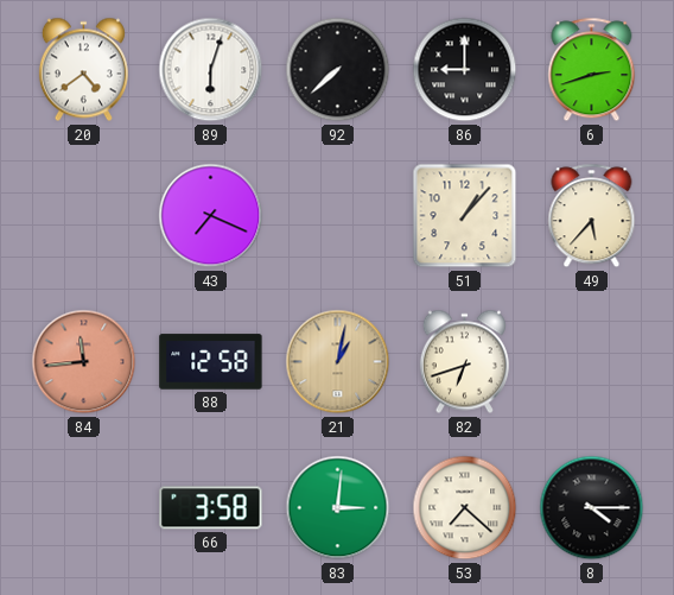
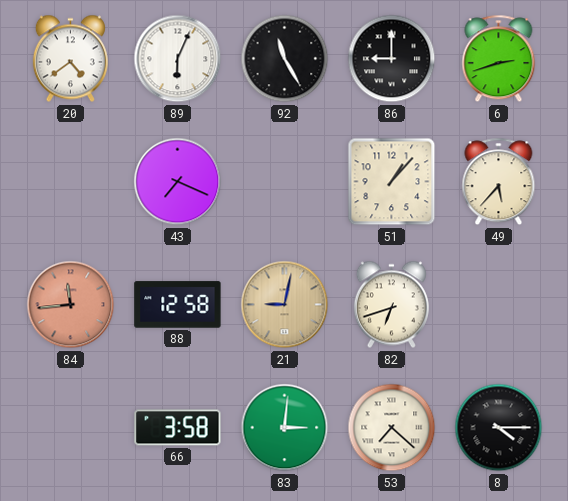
89: 6:03 -> 6:04
92: 7:38 -> 11:25
21: 1:02 -> 9:02
